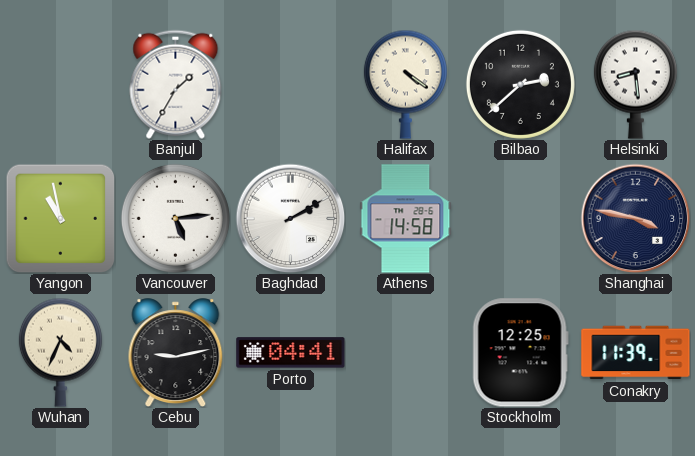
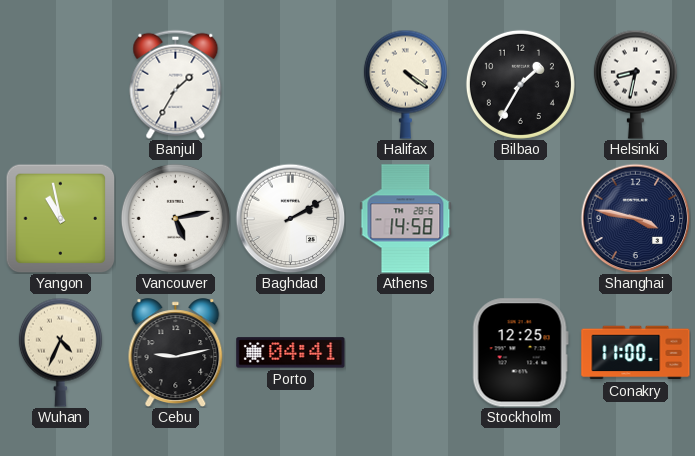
Bilbao: 2:38 -> 1:35
Helsinki: 8:29 -> 8:32
Vancouver: 5:14 -> 5:13
Conakry: 11:39 -> 11:00
